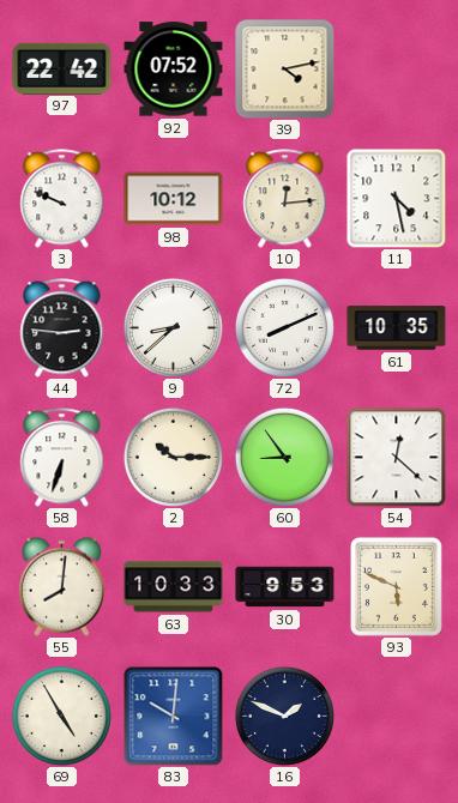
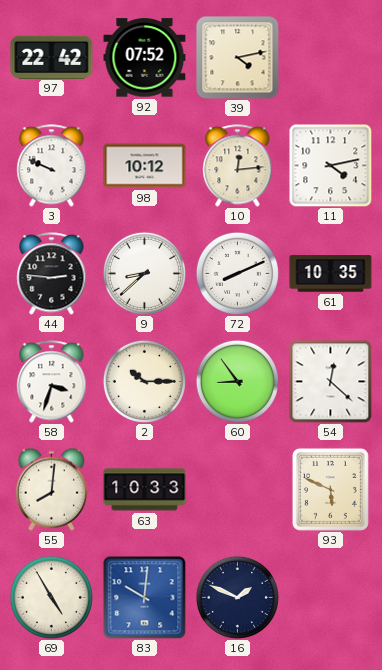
11: 4:28 -> 4:13
58: 6:33 -> 3:33
30: 9:53 -> none
